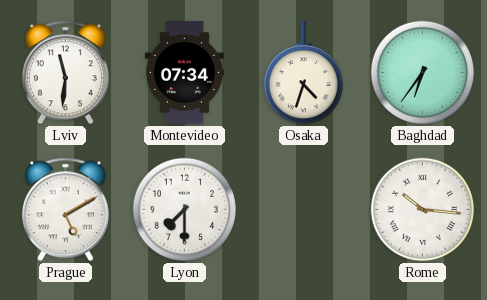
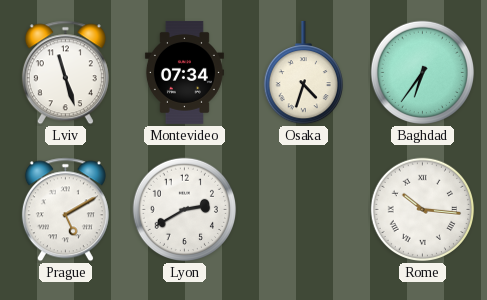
Lviv: 11:31 -> 11:27
Lyon: 7:30 -> 2:40
